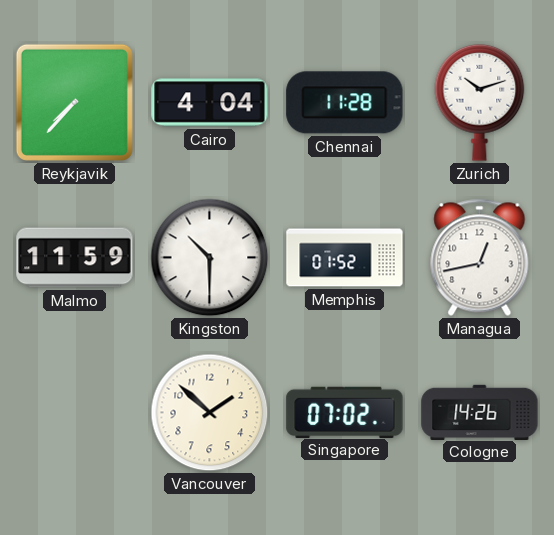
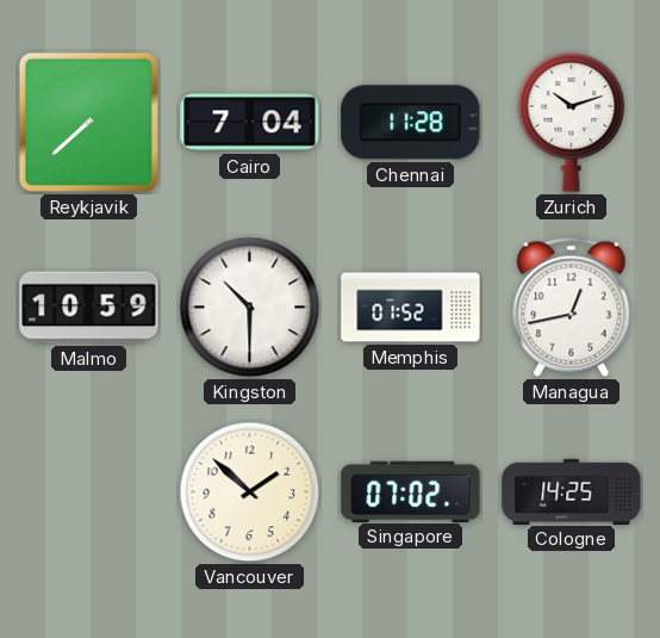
Reykjavik: 7:37 -> 7:38
Cairo: 4:04 -> 7:04
Malmo: 11:59 -> 10:59
Cologne: 14:26 -> 14:25
